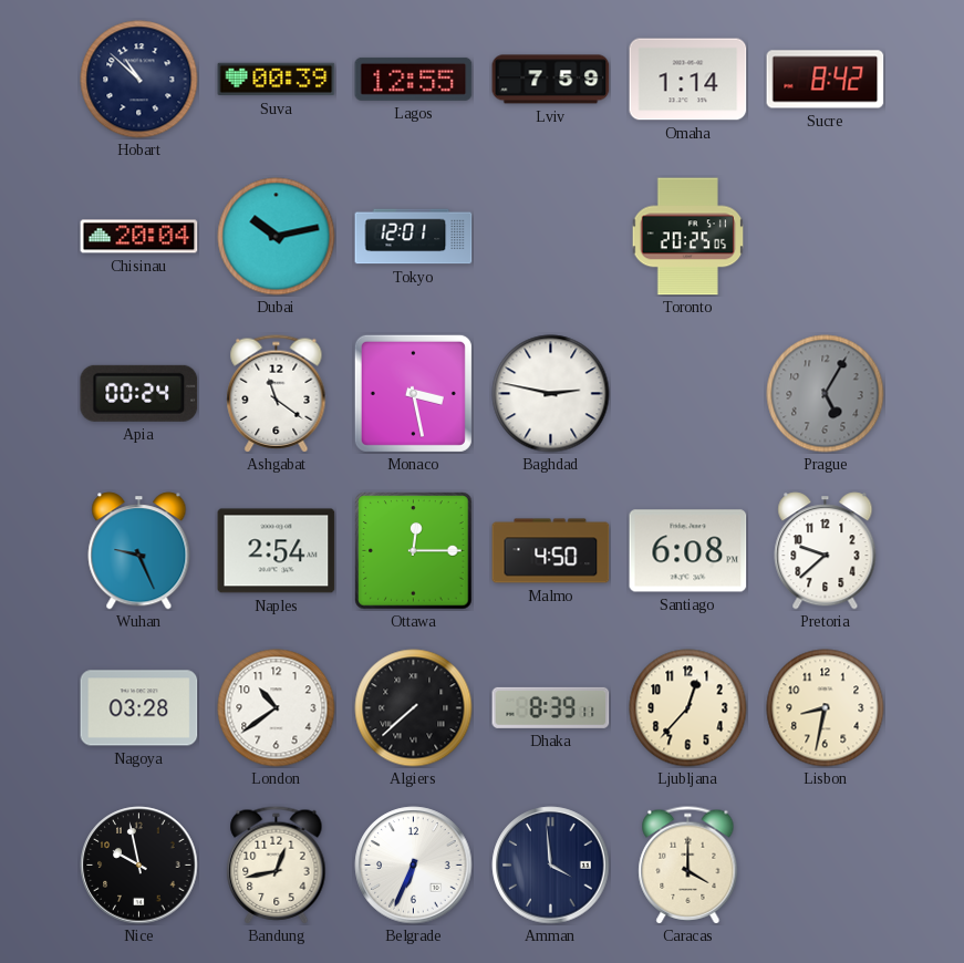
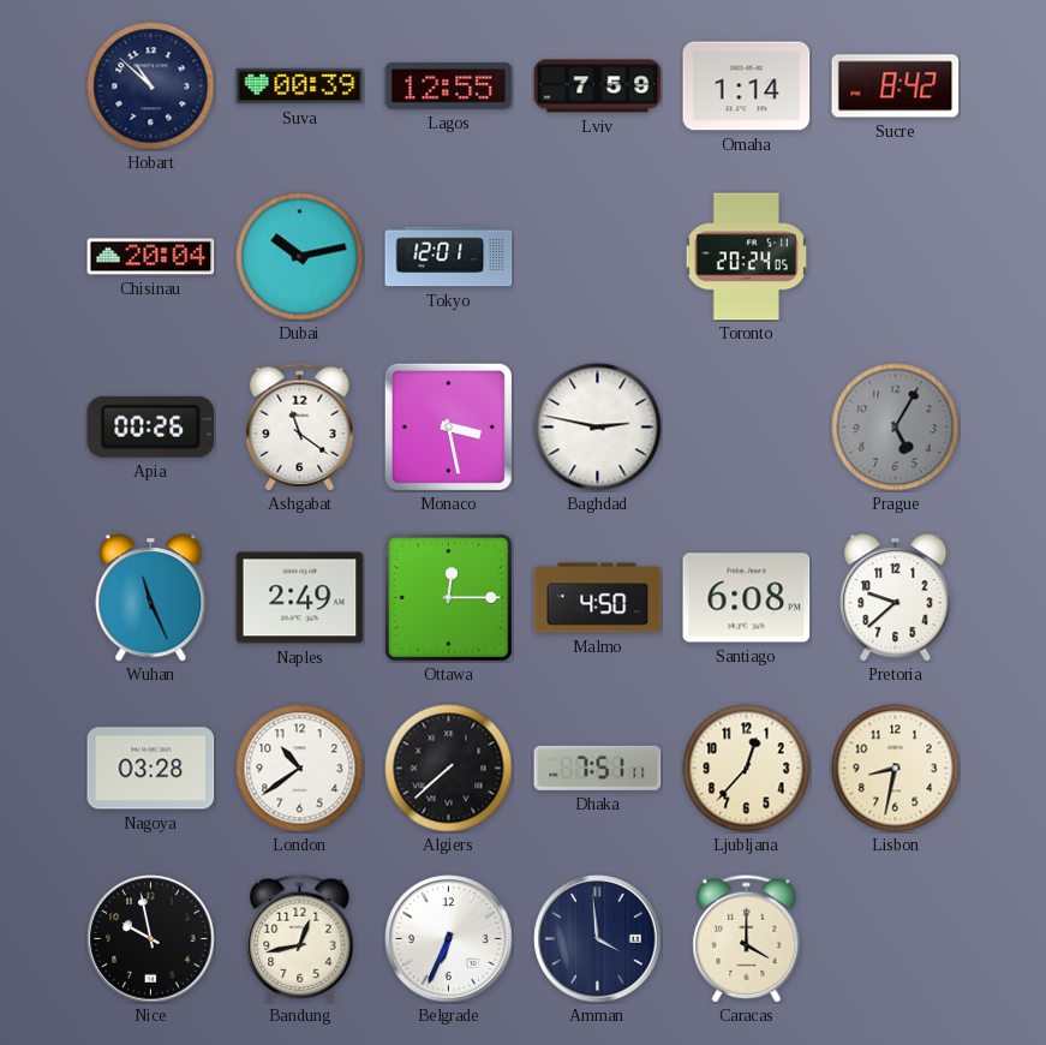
Toronto: 20:25 -> 20:24
Apia: 00:24 -> 00:26
Wuhan: 9:26 -> 11:26
Naples: 2:54 -> 2:49
Dhaka: 8:39 -> 7:51
